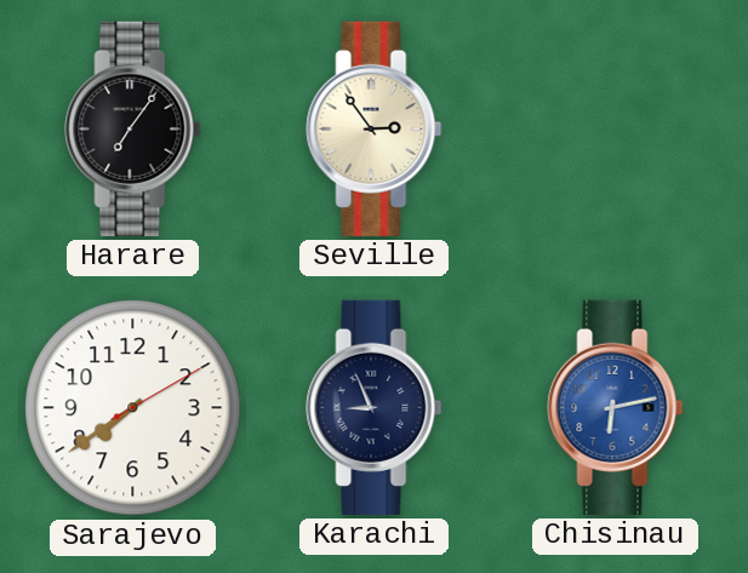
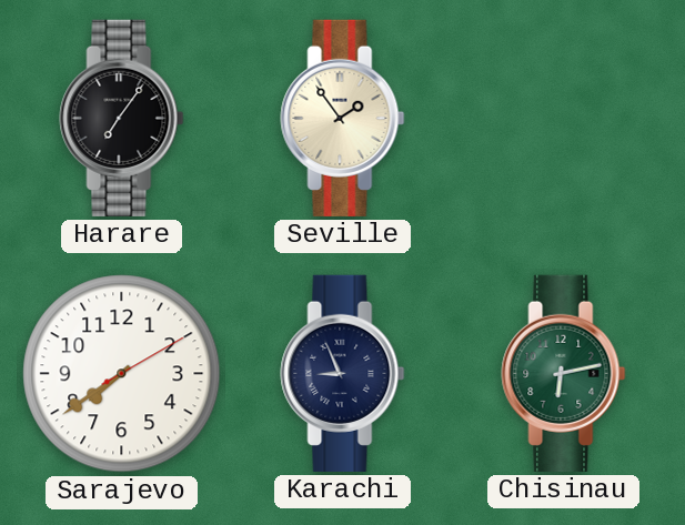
Seville: 2:54 -> 1:54
Chisinau dial: blue -> green
